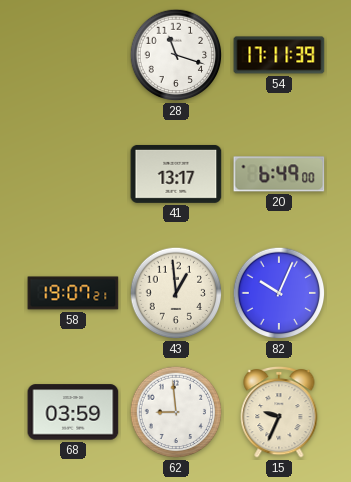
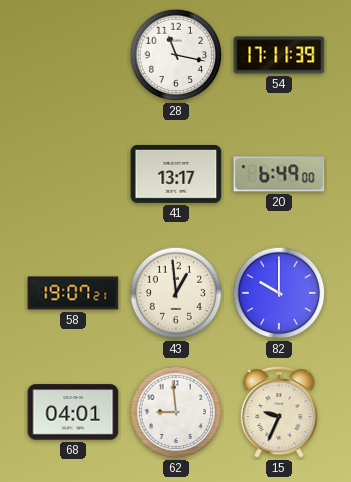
28: 11:18 -> 11:17
82: 10:04 -> 10:00
68: 03:59 -> 04:01
